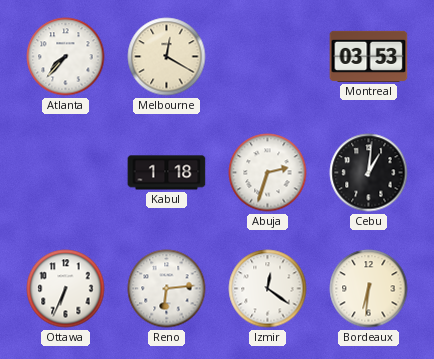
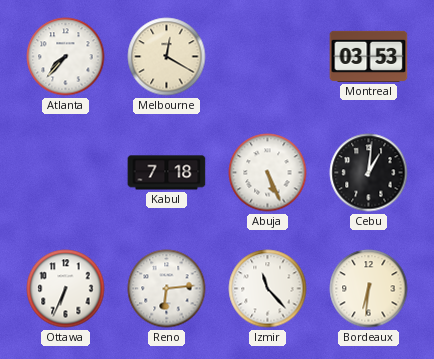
Kabul: 1:18 -> 7:18
Abuja: 2:33 -> 5:26
Izmir: 12:21 -> 11:23
